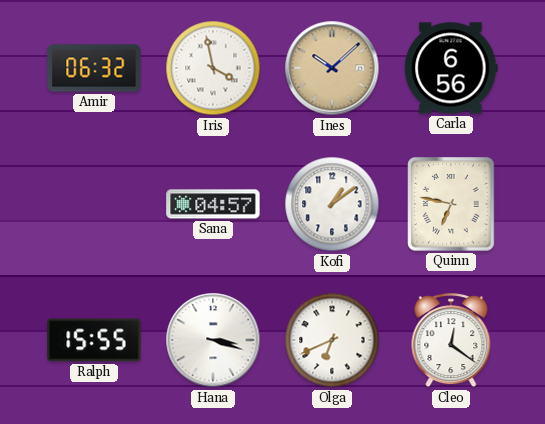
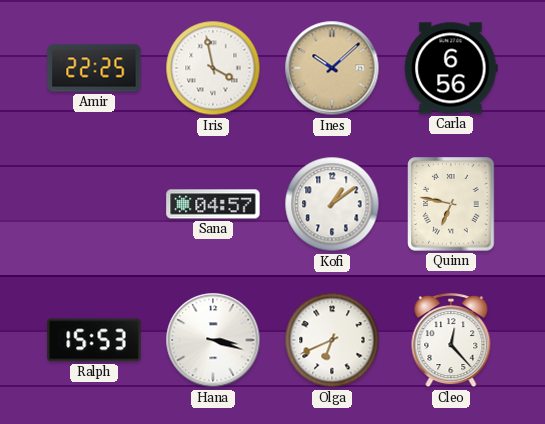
Amir: 06:32 -> 22:25
Ralph: 15:55 -> 15:53
Cleo: 12:21 -> 12:23
